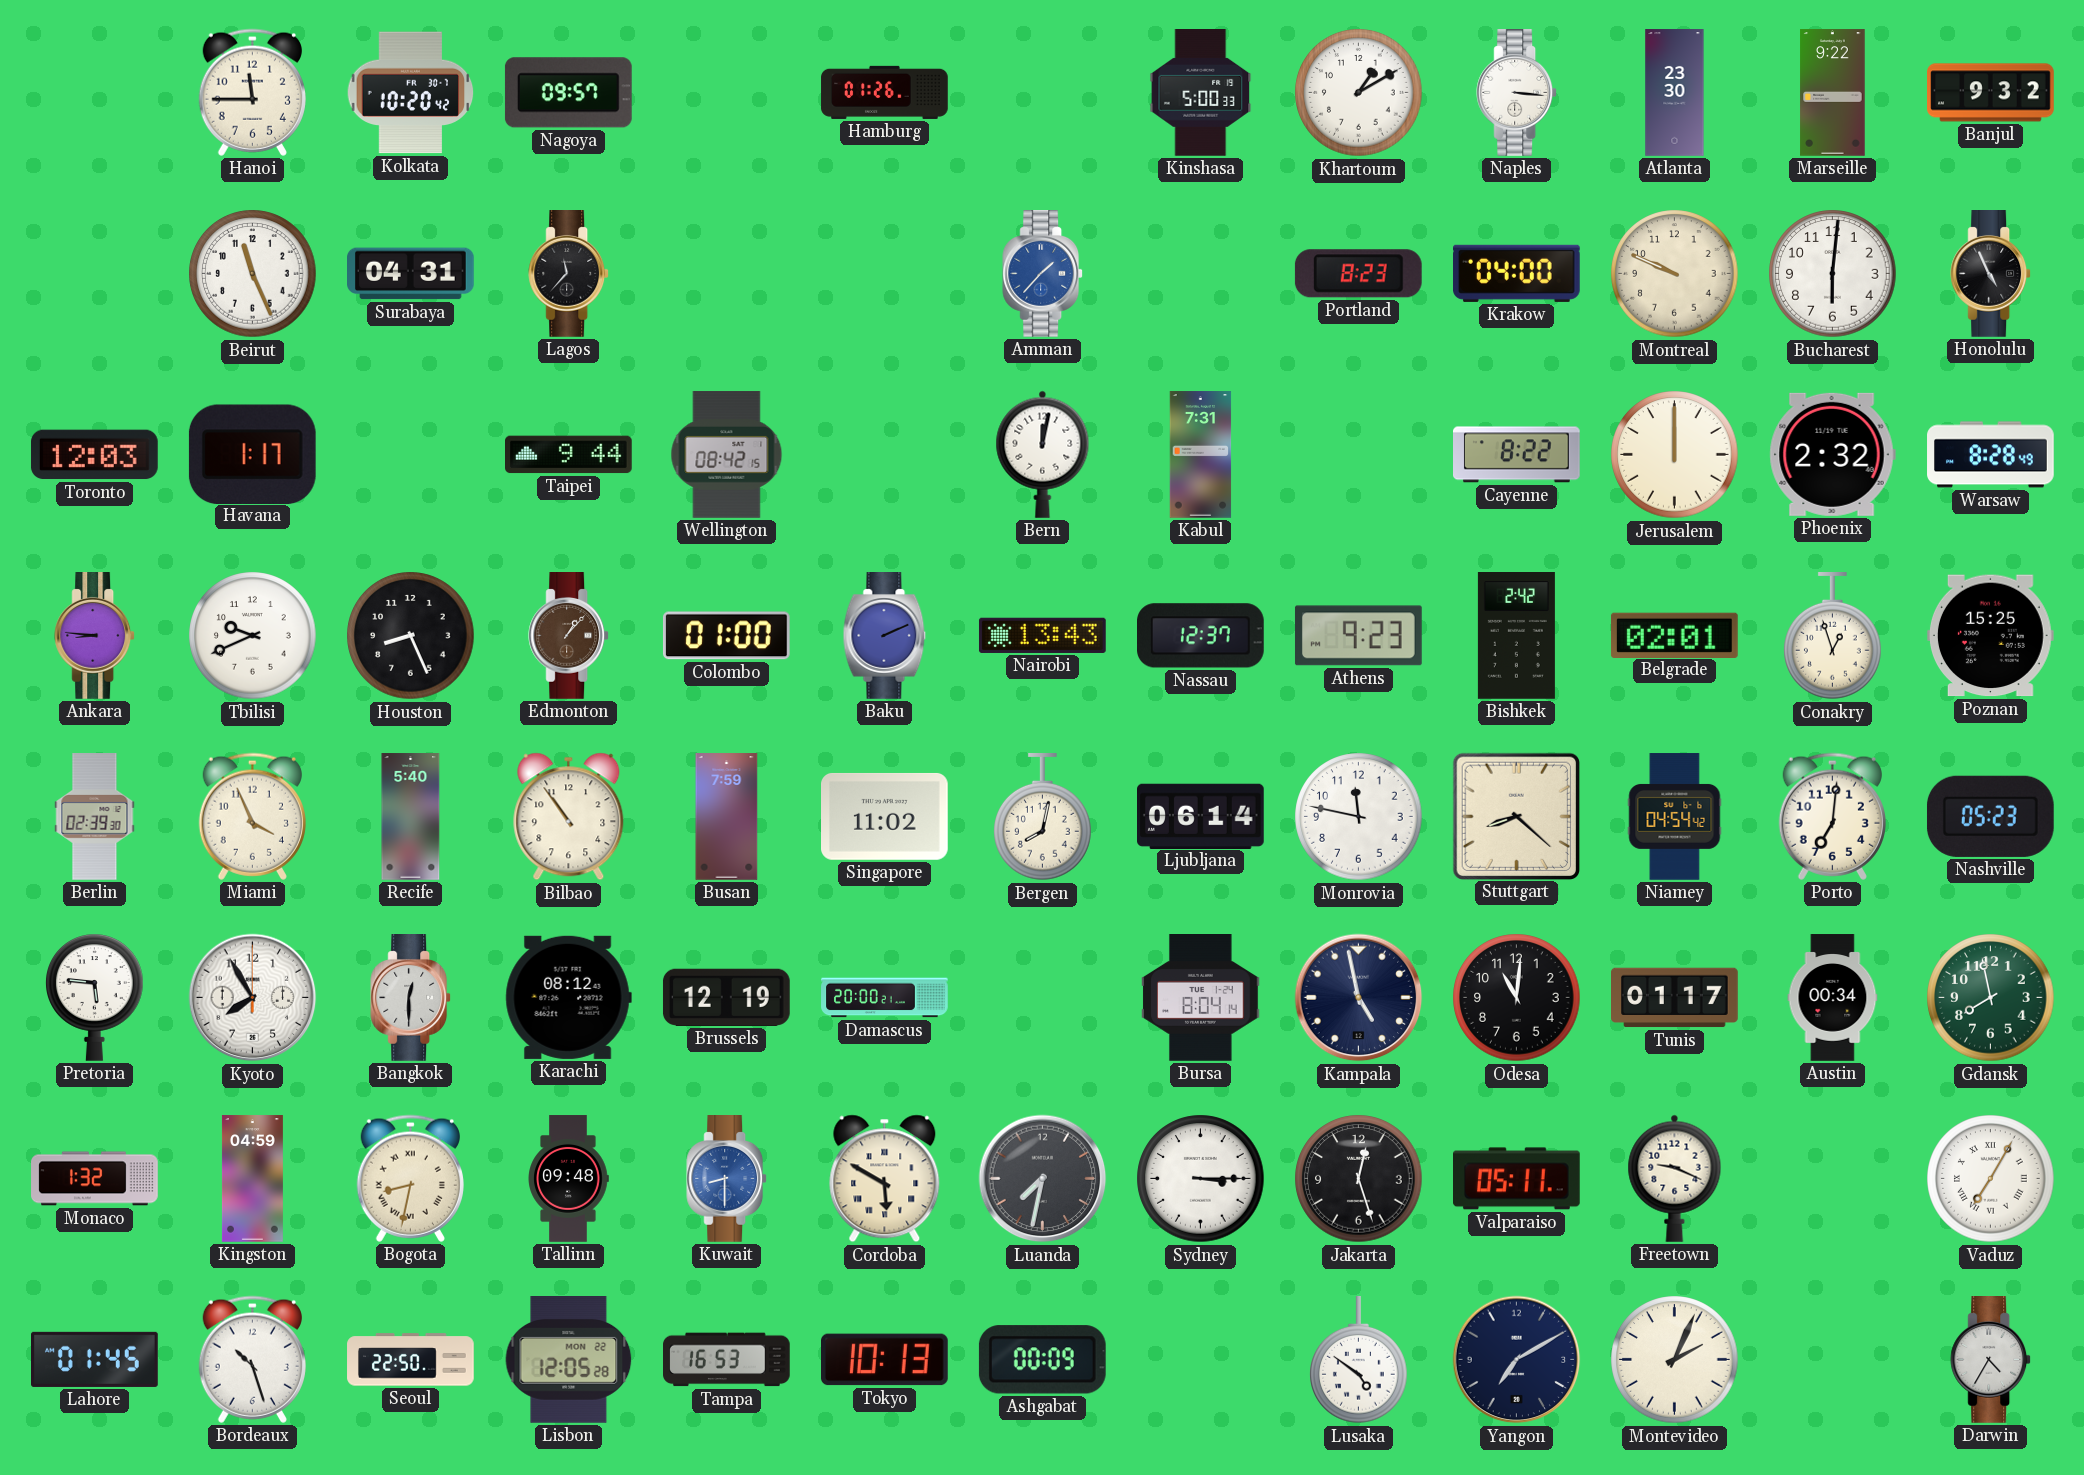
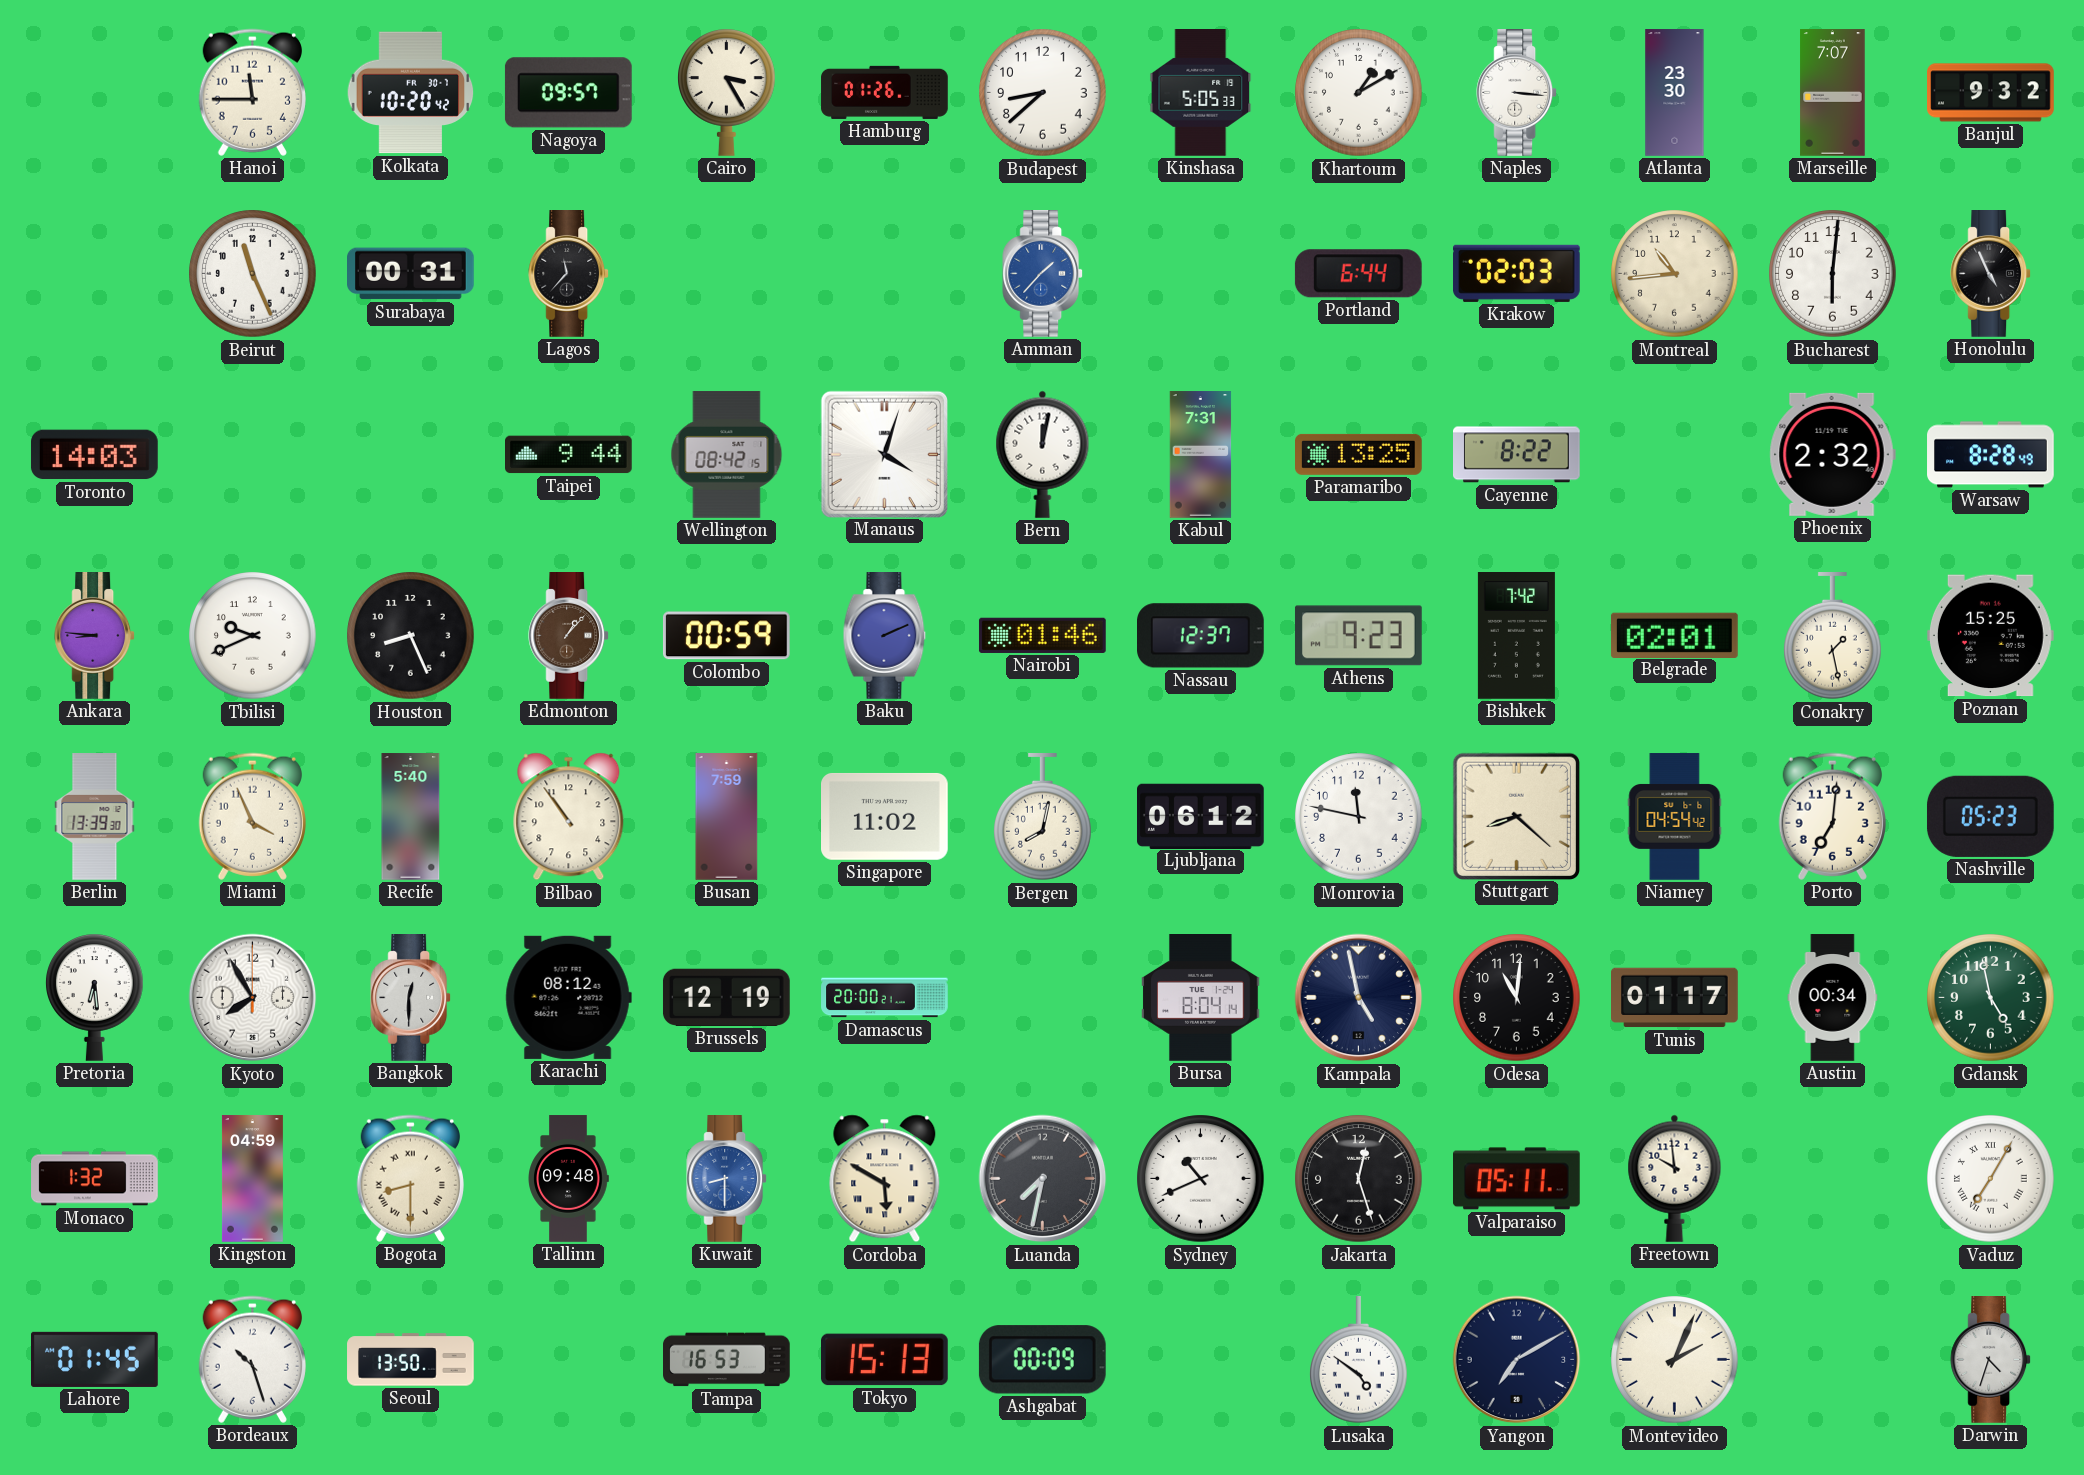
Cairo: none -> 3:25
Budapest: none -> 8:38
Kinshasa: 5:00 -> 5:05
Marseille: 9:22 -> 7:07
Surabaya: 04:31 -> 00:31
Portland: 8:23 -> 6:44
Krakow: 04:00 -> 02:03
Montreal: 9:49 -> 10:44
Toronto: 12:03 -> 14:03
Havana: 1:17 -> none
Manaus: none -> 4:03
Paramaribo: none -> 13:25
Jerusalem: 12:00 -> none
Colombo: 01:00 -> 00:59
Nairobi: 13:43 -> 01:46
Bishkek: 2:42 -> 7:42
Conakry: 12:57 -> 1:28
Berlin: 02:39 -> 13:39
Ljubljana: 06:14 -> 06:12
Pretoria: 5:46 -> 6:29
Gdansk: 7:58 -> 4:58
Bogota: 8:32 -> 8:30
Sydney: 3:15 -> 10:41
Freetown: 9:19 -> 9:59
Seoul: 22:50 -> 13:50
Lisbon: 12:05 -> none
Tokyo: 10:13 -> 15:13
Darwin: 4:35 -> 4:33
